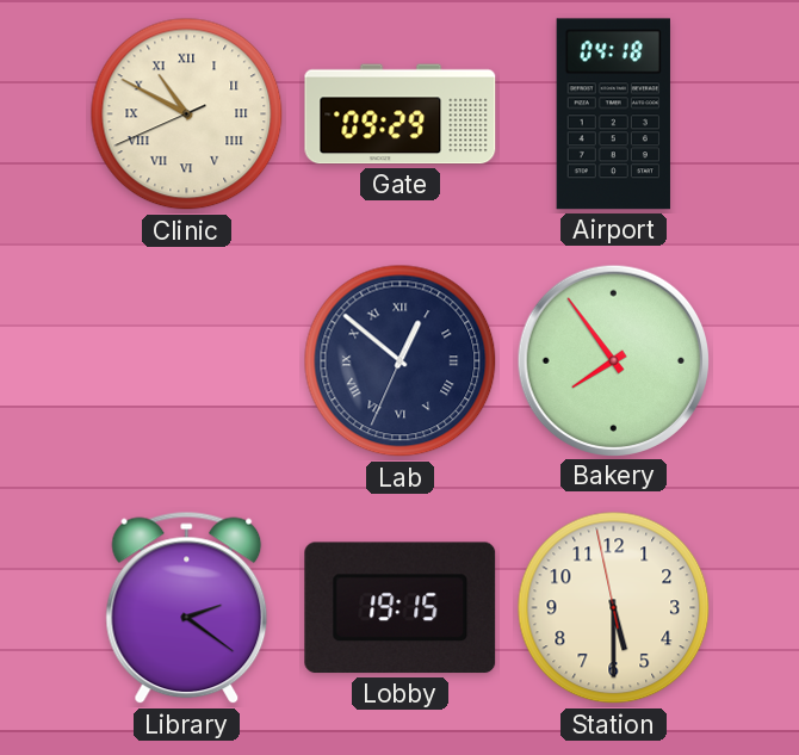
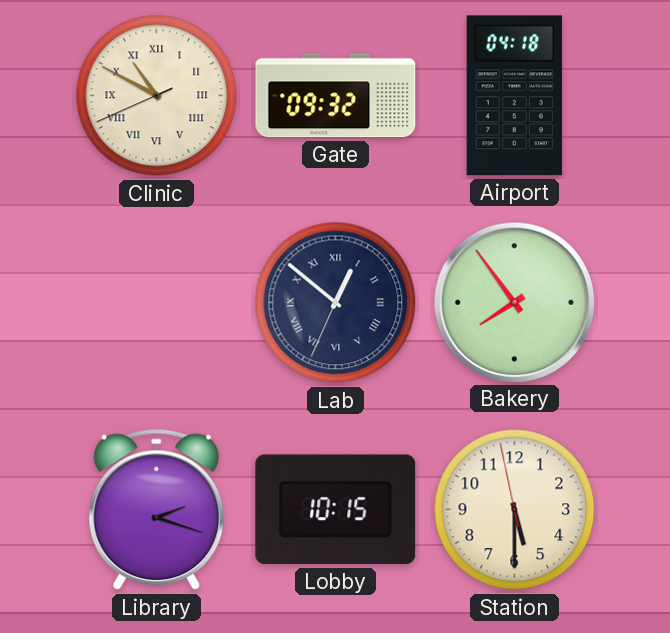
Gate: 09:29 -> 09:32
Library: 2:21 -> 2:18
Lobby: 19:15 -> 10:15
